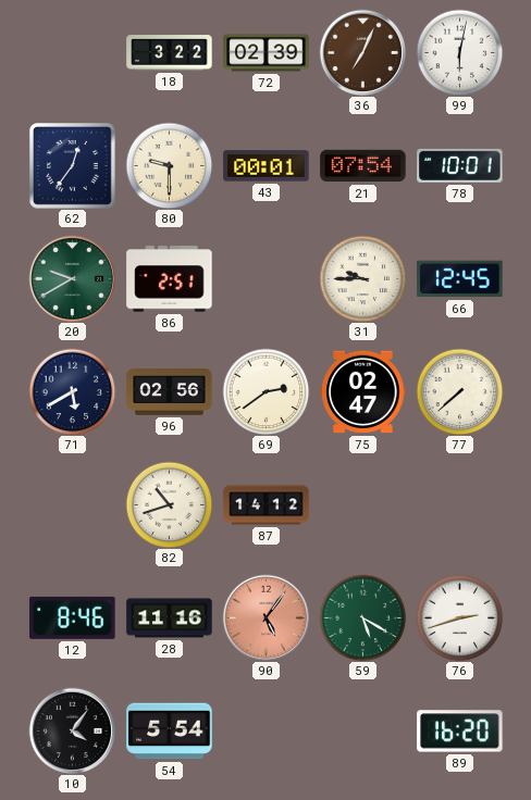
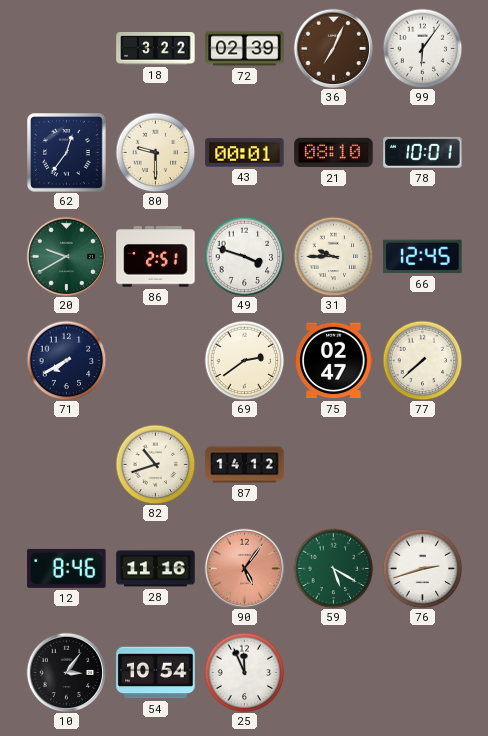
99: 6:02 -> 6:06
21: 07:54 -> 08:10
49: none -> 3:48
71: 5:40 -> 7:40
96: 02:56 -> none
10: 4:06 -> 3:06
54: 5:54 -> 10:54
25: none -> 11:56
89: 16:20 -> none
